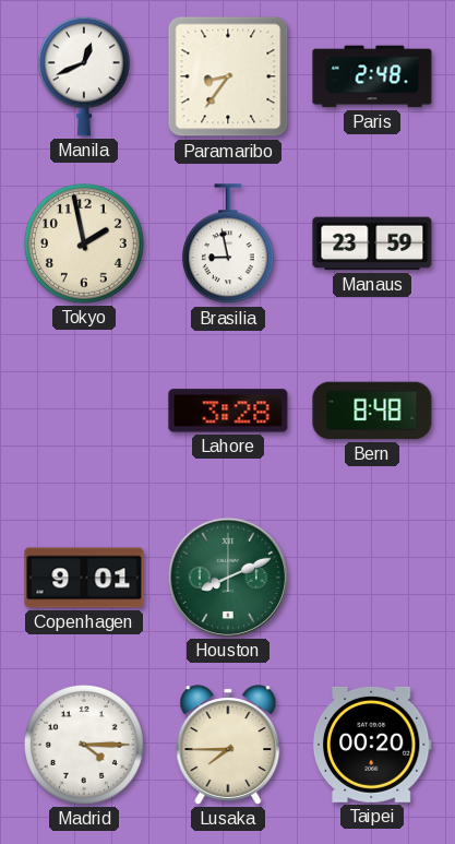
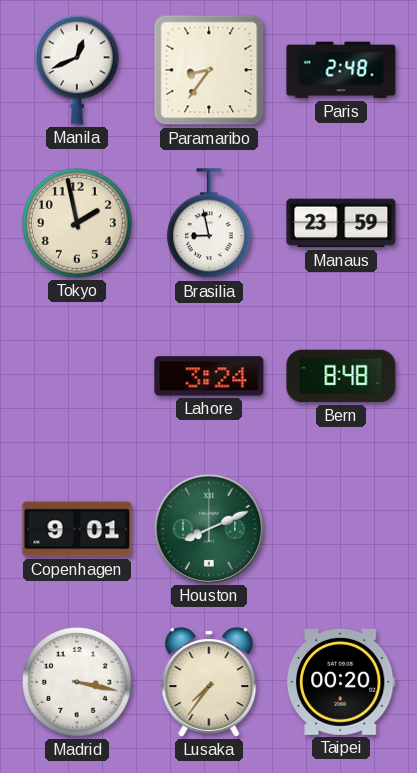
Lahore: 3:28 -> 3:24
Madrid: 4:15 -> 3:17
Lusaka: 7:45 -> 7:36
